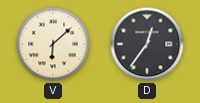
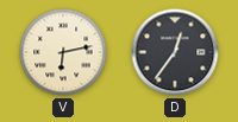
V: 6:08 -> 6:13
